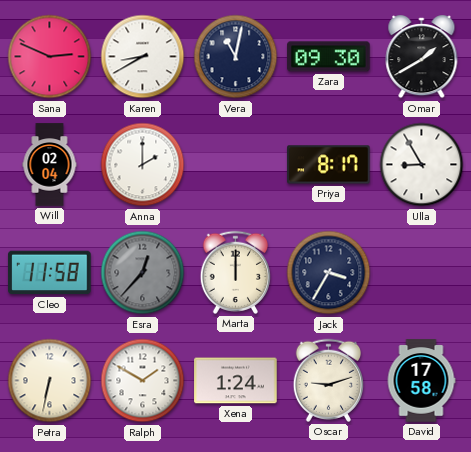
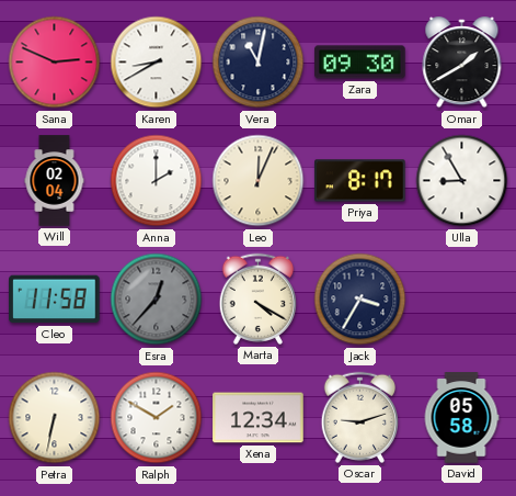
Leo: none -> 12:04
Marta: 12:00 -> 4:20
Xena: 1:24 -> 12:34
David: 17:58 -> 05:58
